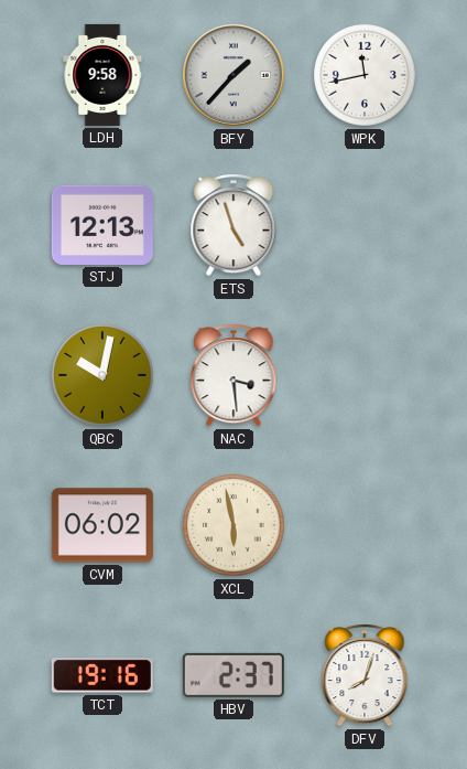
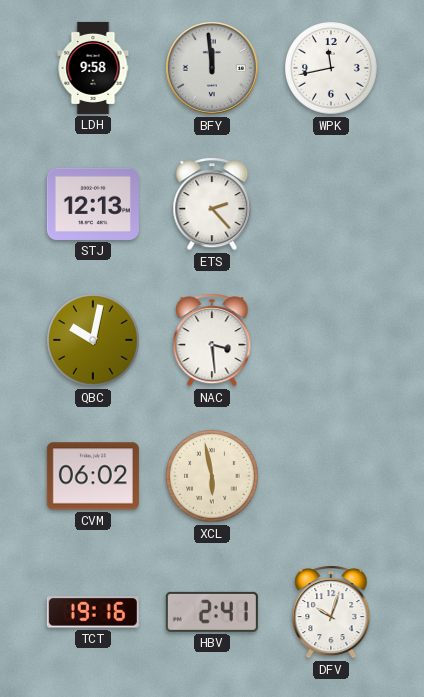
BFY: 1:37 -> 11:59
ETS: 4:57 -> 2:23
HBV: 2:37 -> 2:41
DFV: 8:03 -> 10:03
